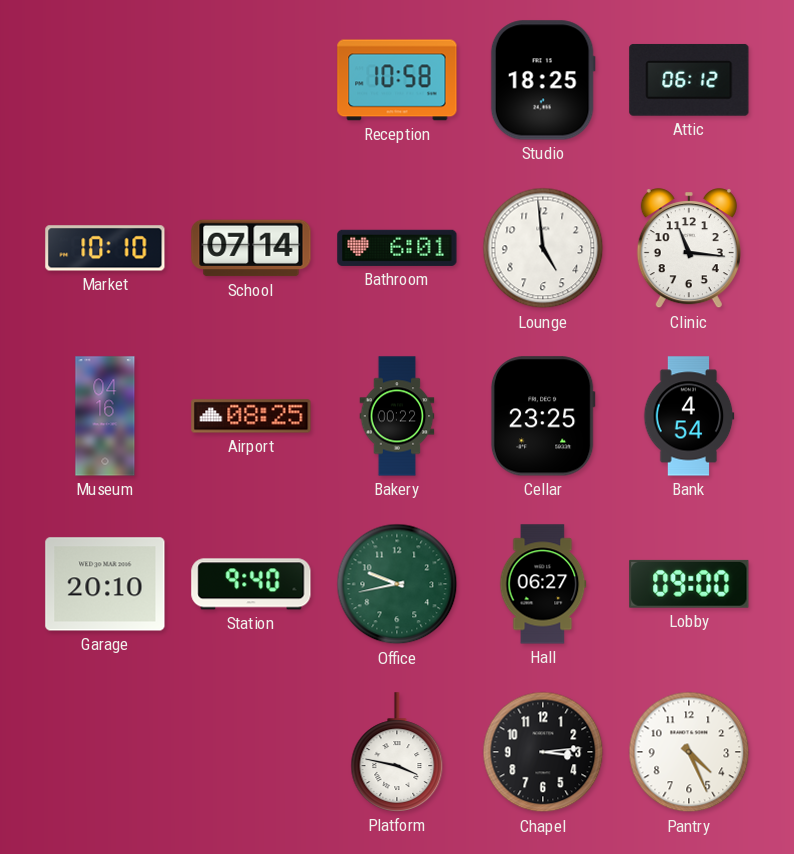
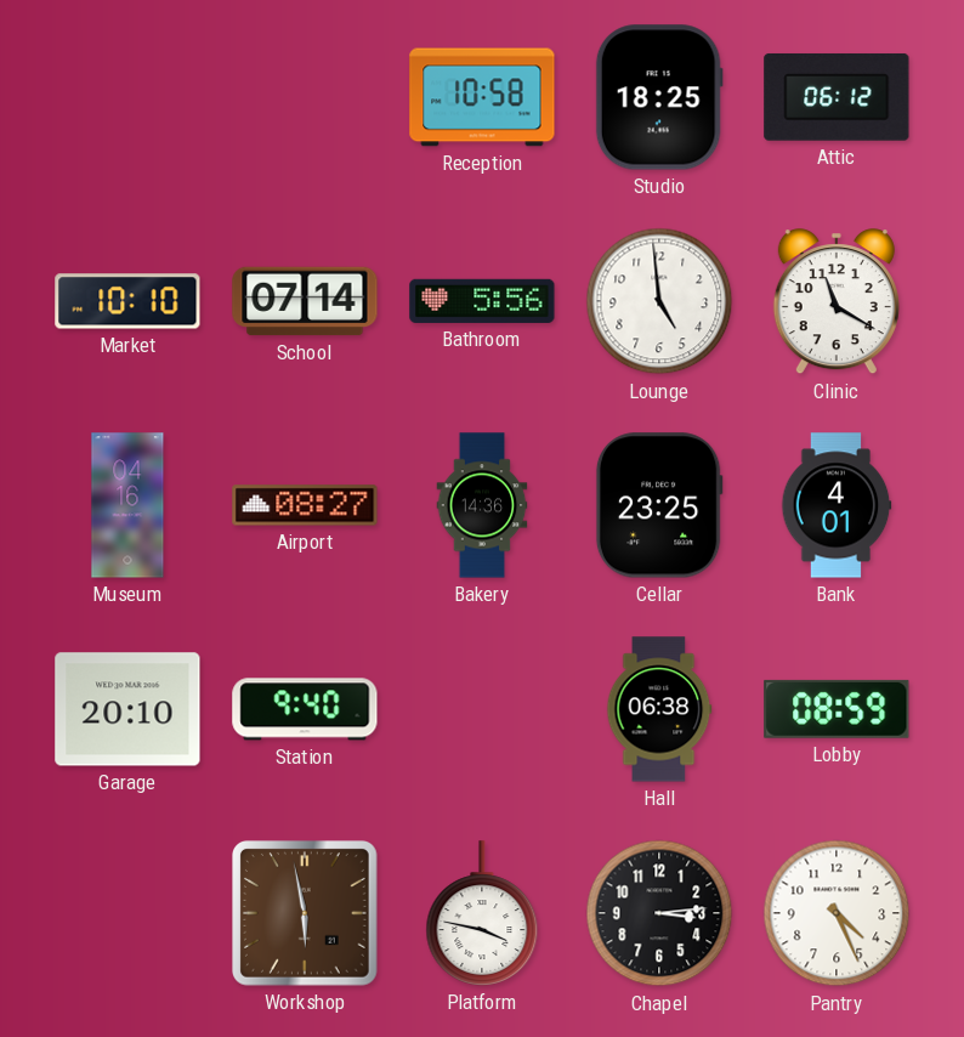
Bathroom: 6:01 -> 5:56
Clinic: 11:16 -> 11:20
Airport: 08:25 -> 08:27
Bakery: 00:22 -> 14:36
Bank: 4:54 -> 4:01
Office: 9:43 -> none
Hall: 06:27 -> 06:38
Lobby: 09:00 -> 08:59
Workshop: none -> 5:58
